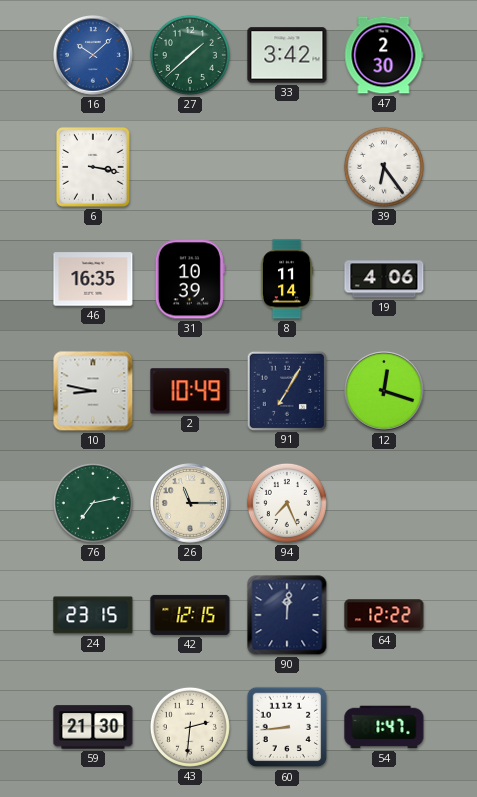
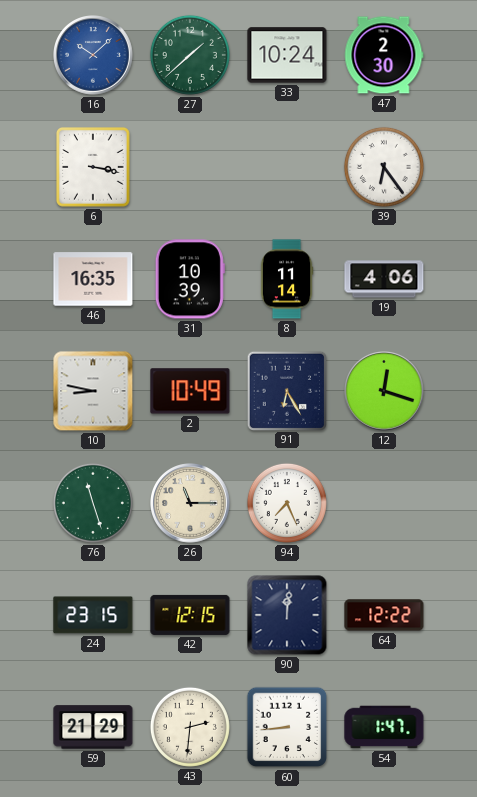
33: 3:42 -> 10:24
91: 7:05 -> 6:25
76: 7:13 -> 11:27
59: 21:30 -> 21:29
